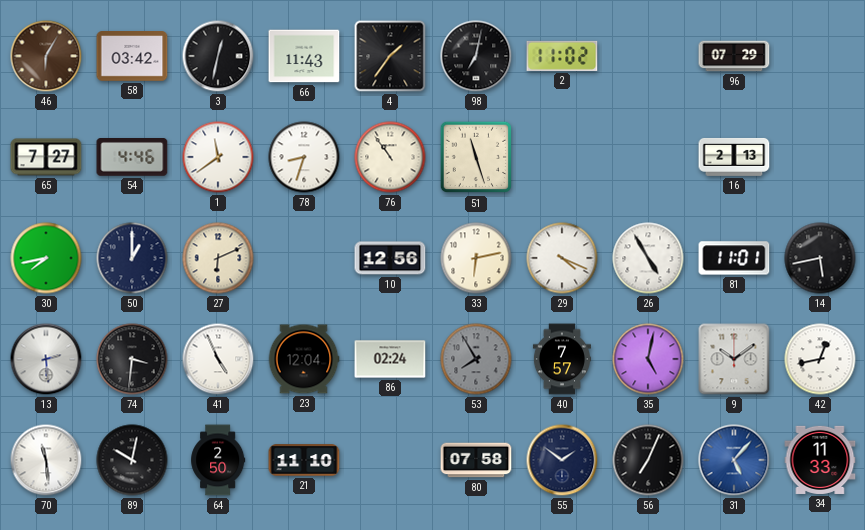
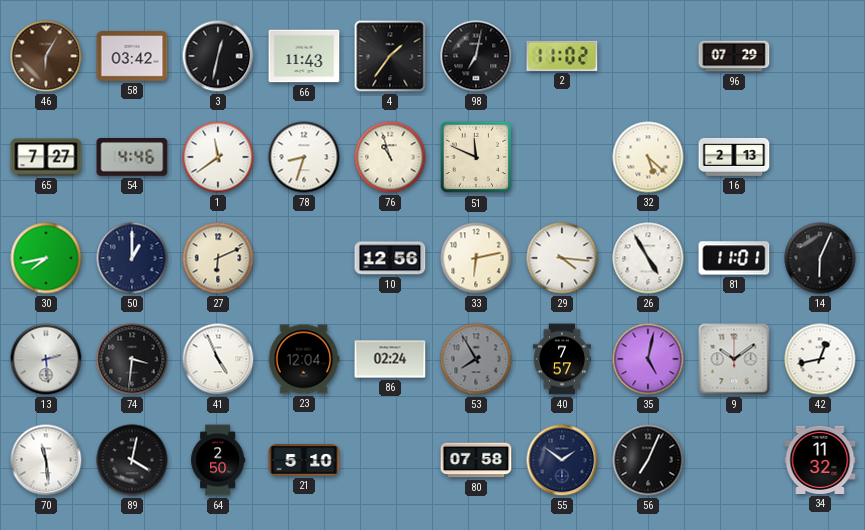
76: 10:54 -> 10:57
51: 11:27 -> 11:49
32: none -> 5:22
29: 4:19 -> 4:16
14: 5:43 -> 6:04
89: 10:02 -> 4:02
21: 11:10 -> 5:10
31: 5:07 -> none
34: 11:33 -> 11:32
